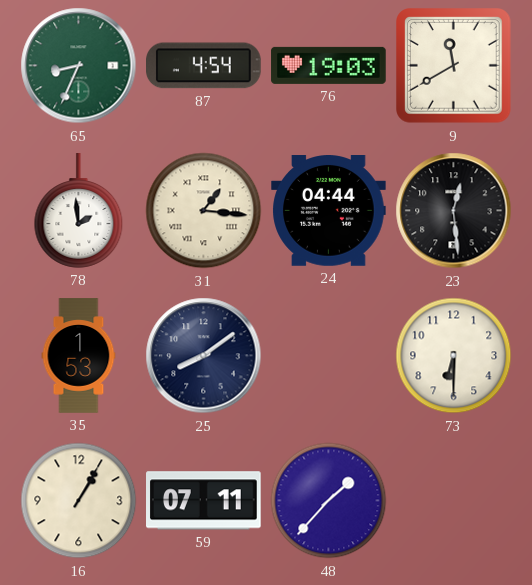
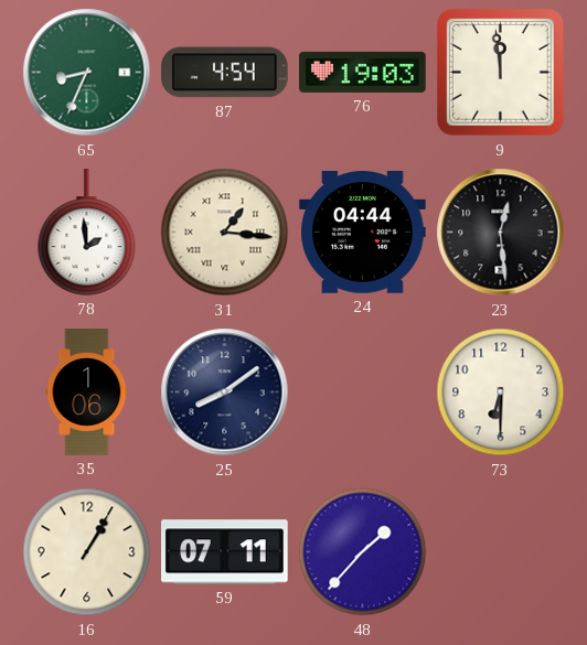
9: 11:40 -> 11:59
35: 1:53 -> 1:06
